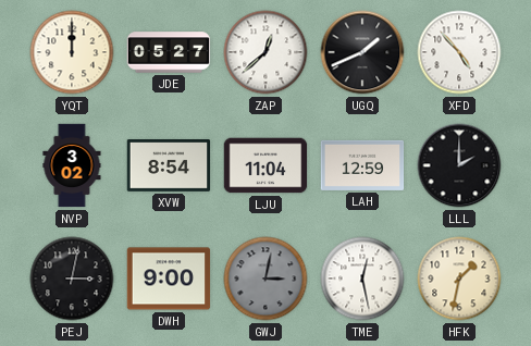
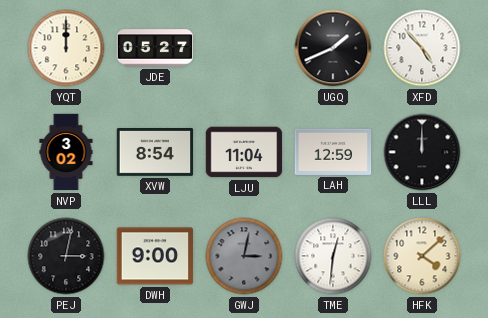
ZAP: 12:38 -> none
LLL: 2:00 -> 12:00
TME: 12:28 -> 12:31
HFK: 1:32 -> 4:08
